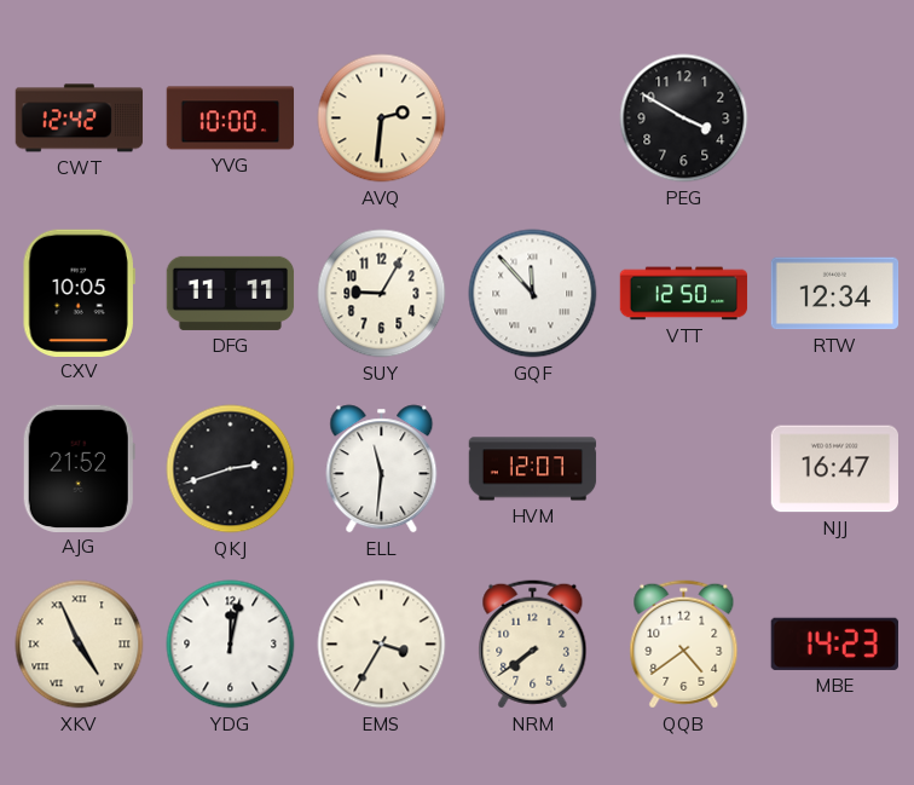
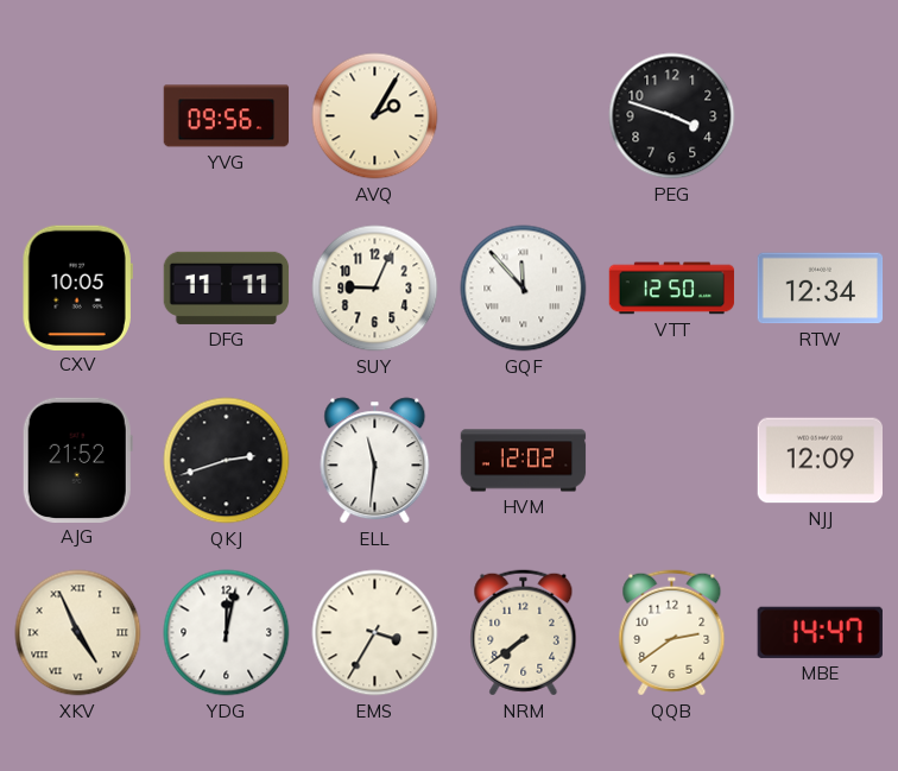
CWT: 12:42 -> none
YVG: 10:00 -> 09:56
AVQ: 2:31 -> 2:05
PEG: 3:50 -> 3:48
SUY: 9:05 -> 9:04
HVM: 12:07 -> 12:02
NJJ: 16:47 -> 12:09
QQB: 4:39 -> 2:39
MBE: 14:23 -> 14:47
